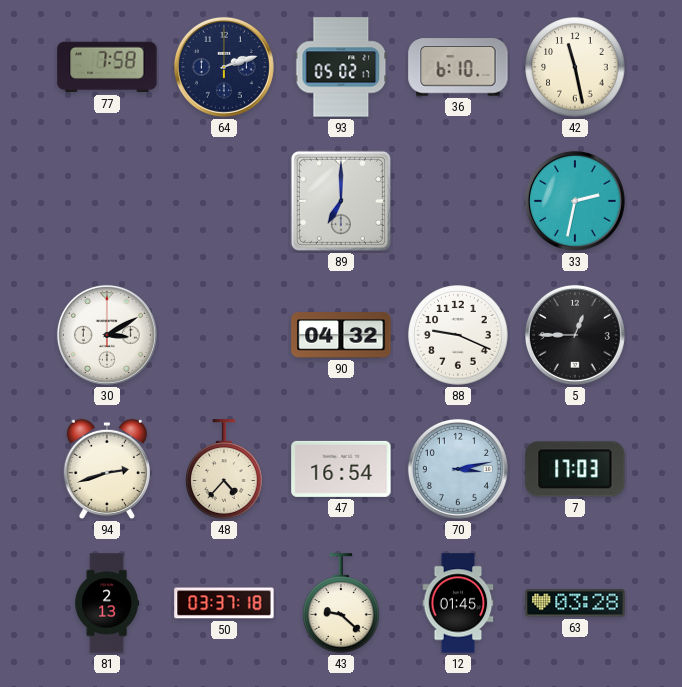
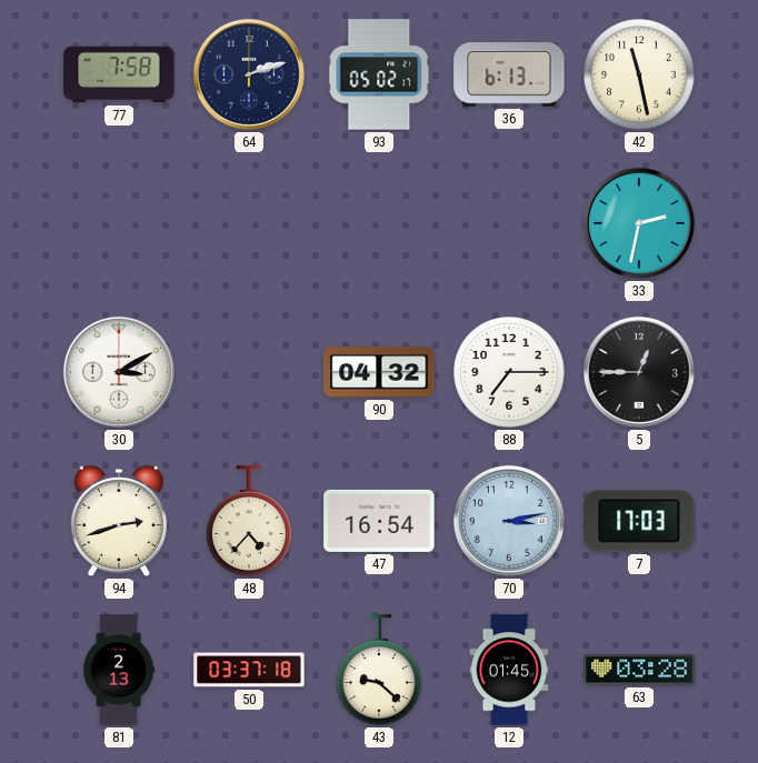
36: 6:10 -> 6:13
89: 7:00 -> none
88: 9:19 -> 7:15
